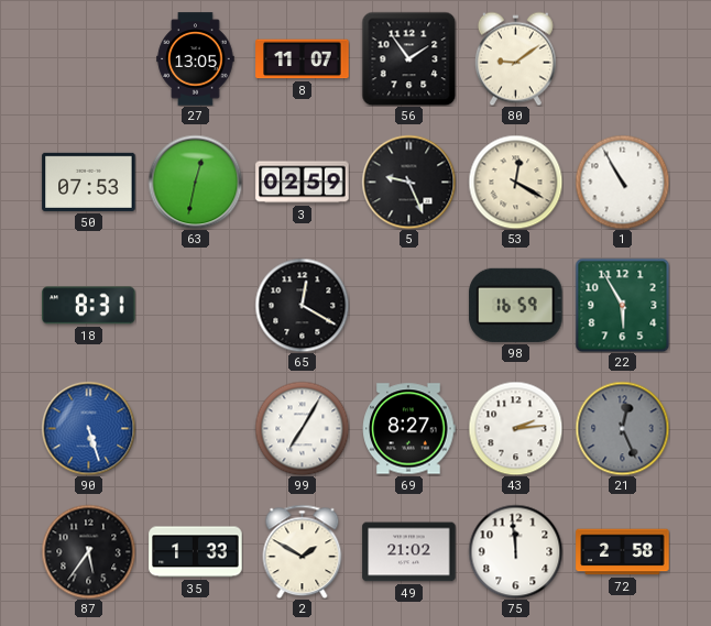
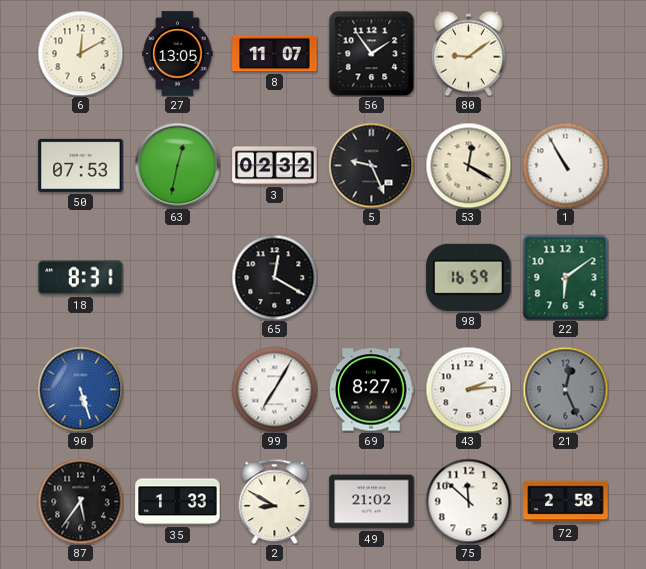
6: none -> 12:10
3: 02:59 -> 02:32
22: 5:55 -> 6:09
2: 1:50 -> 8:50
75: 11:59 -> 11:52
